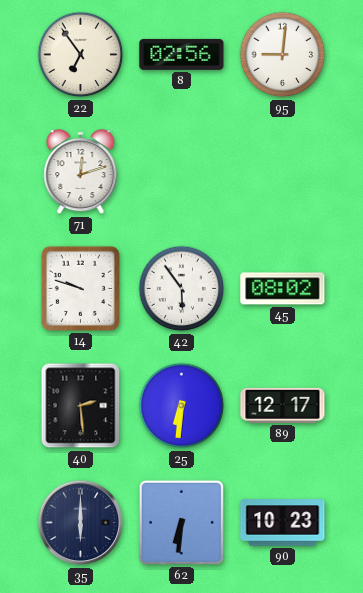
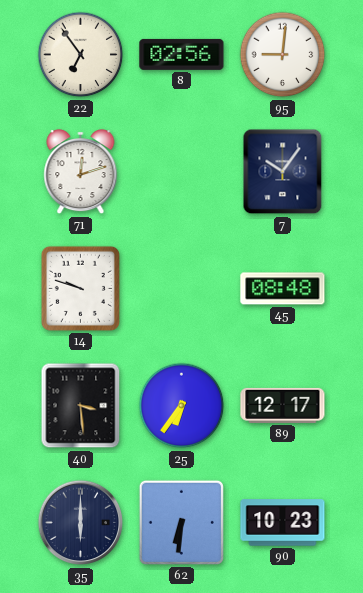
7: none -> 10:06
42: 5:54 -> none
45: 08:02 -> 08:48
40: 2:29 -> 3:29
25: 6:31 -> 6:36
